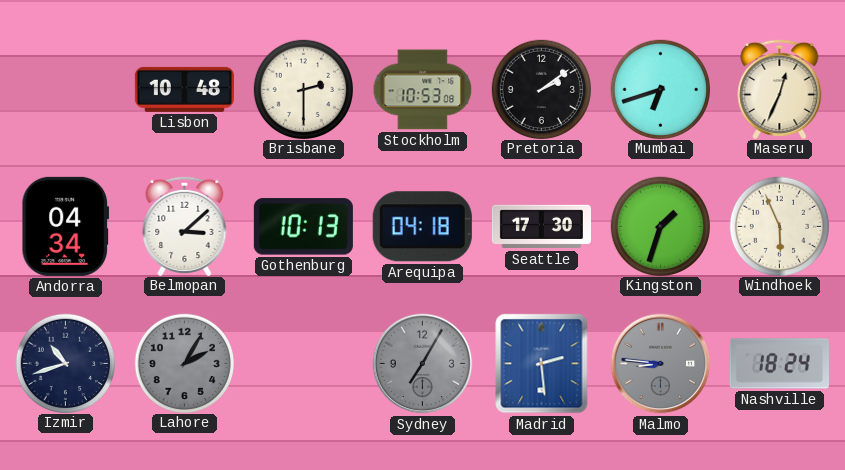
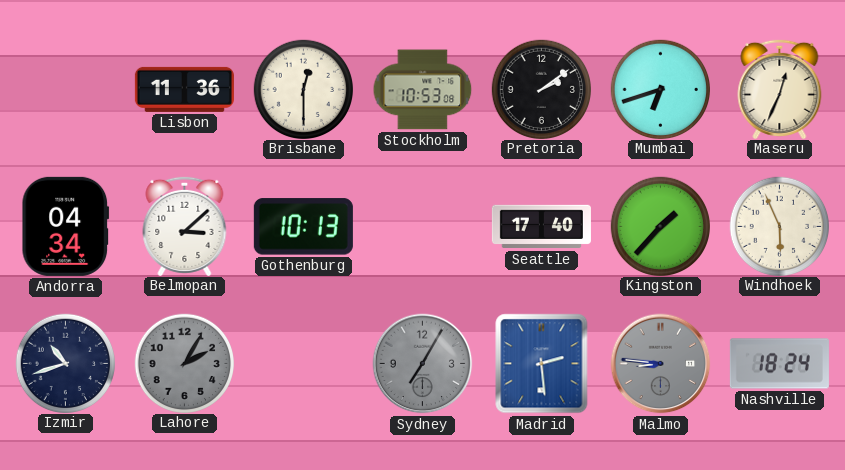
Lisbon: 10:48 -> 11:36
Brisbane: 2:30 -> 12:30
Arequipa: 04:18 -> none
Seattle: 17:30 -> 17:40
Kingston: 1:33 -> 1:37
